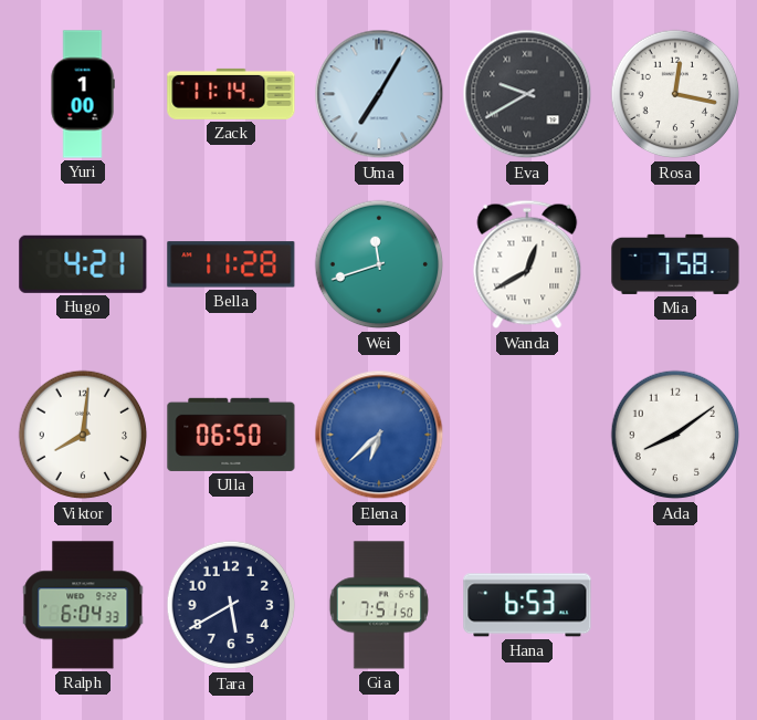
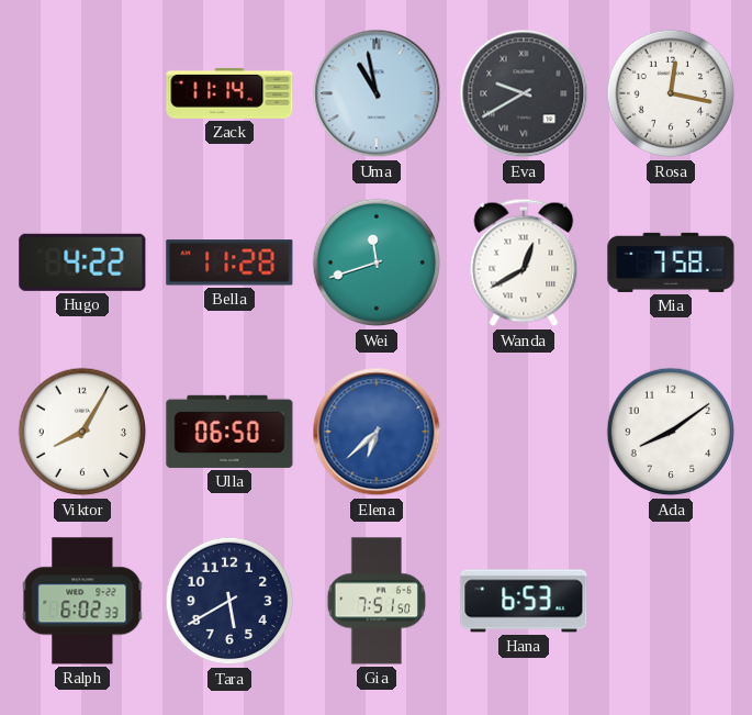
Yuri: 1:00 -> none
Uma: 7:05 -> 10:58
Hugo: 4:21 -> 4:22
Viktor: 8:01 -> 8:05
Ralph: 6:04 -> 6:02
